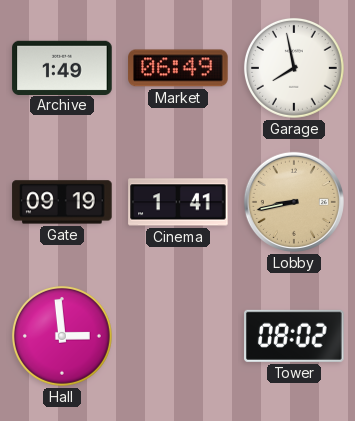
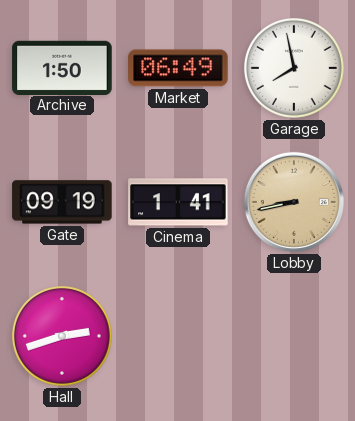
Archive: 1:49 -> 1:50
Hall: 2:59 -> 2:42
Tower: 08:02 -> none
